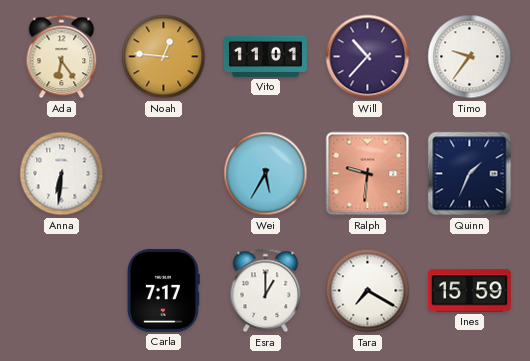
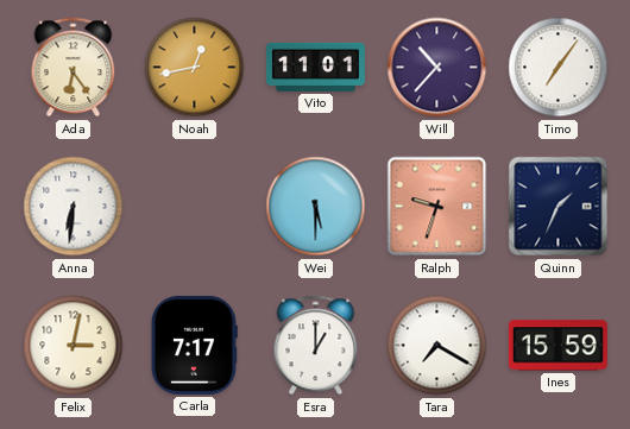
Noah: 12:46 -> 12:43
Timo: 9:36 -> 7:06
Wei: 5:35 -> 5:30
Ralph: 9:31 -> 9:33
Felix: none -> 3:02
